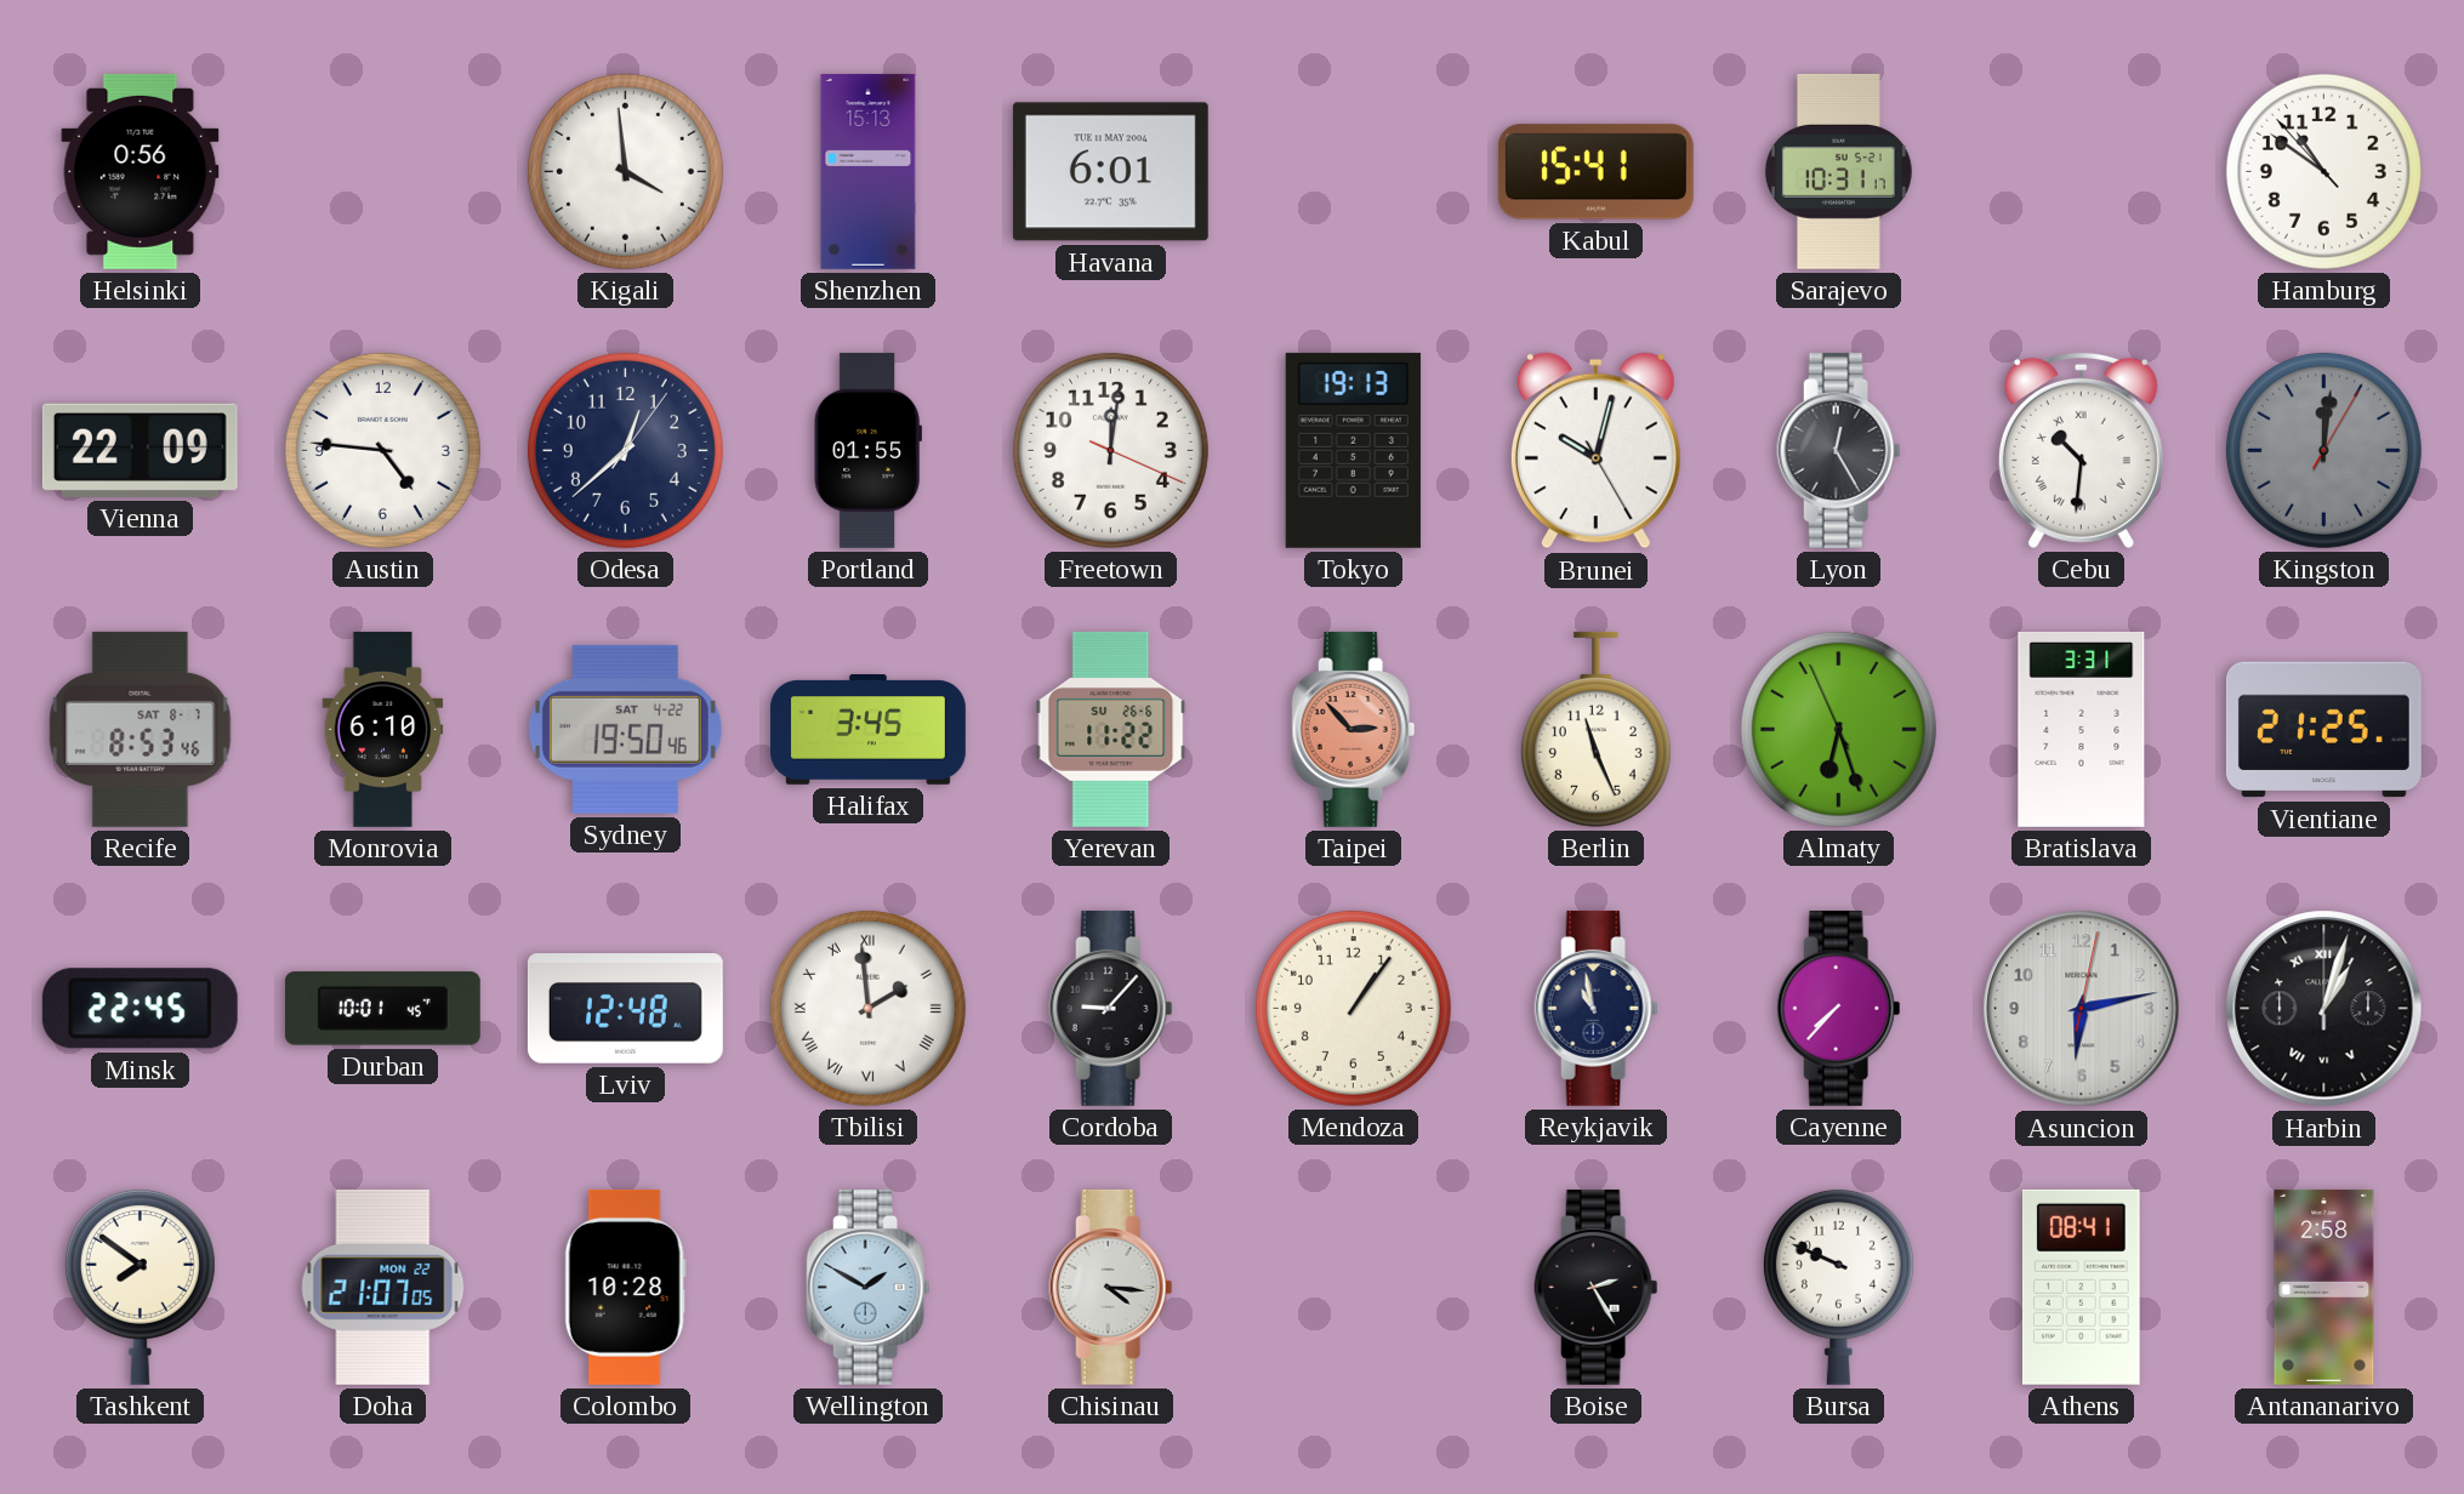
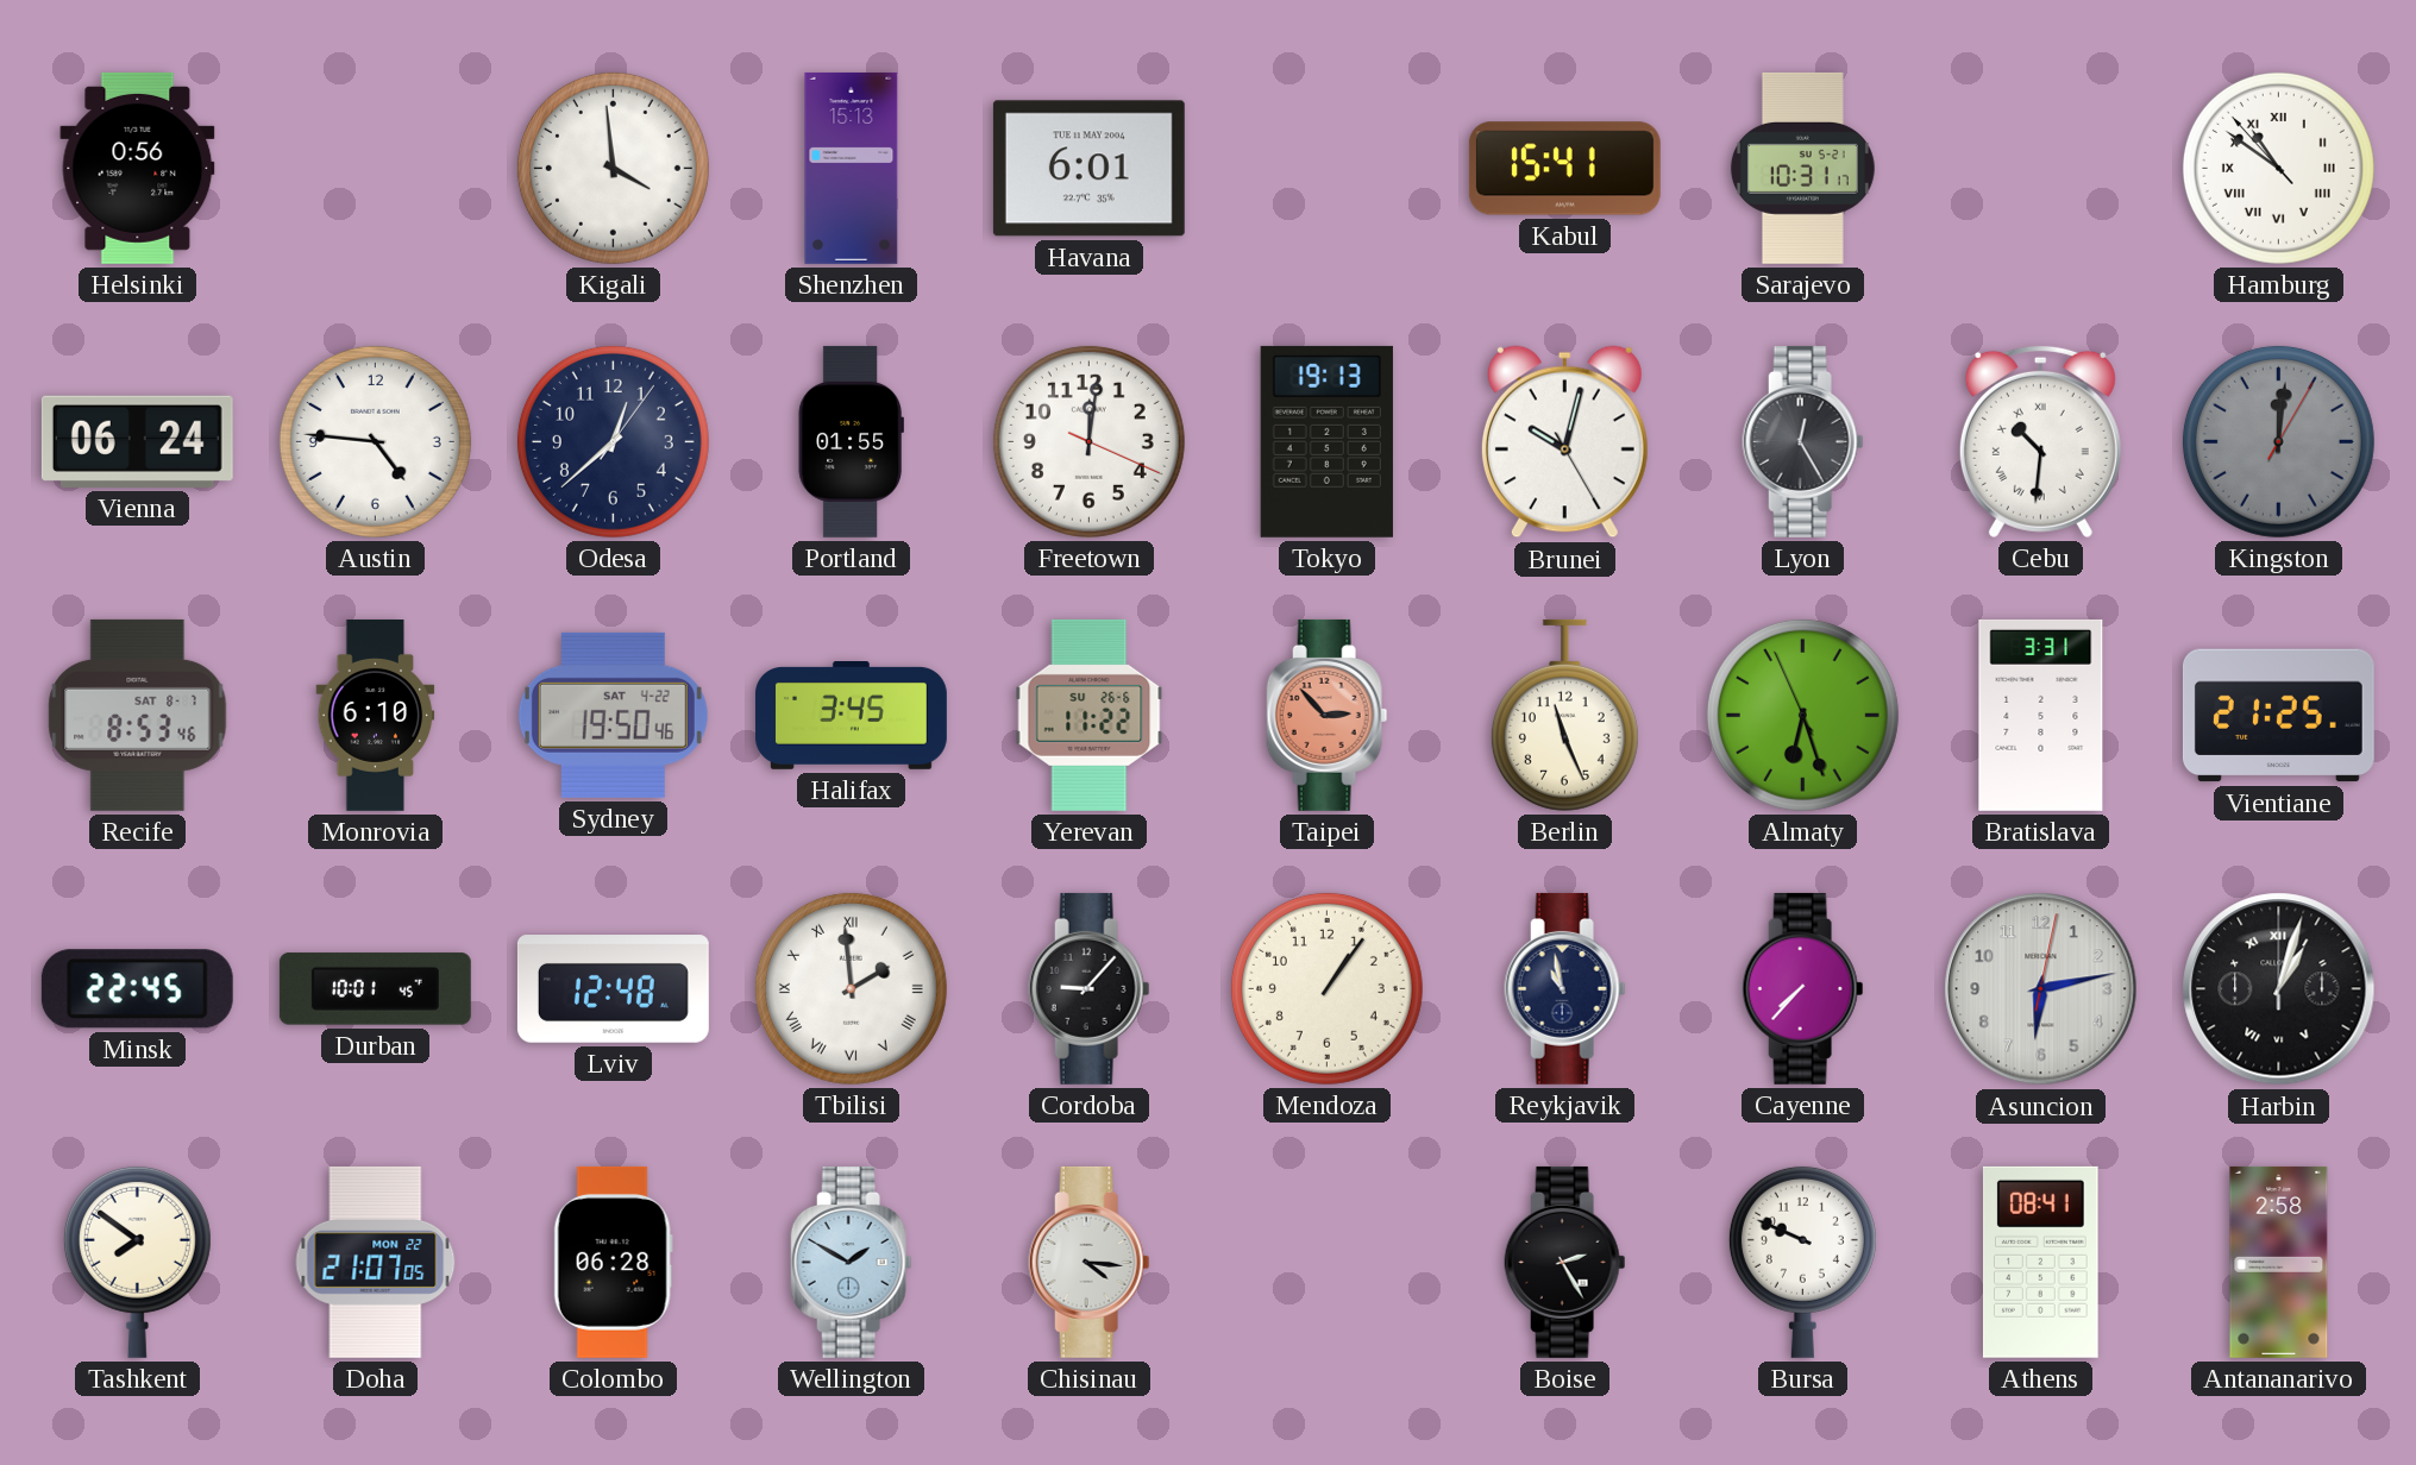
Hamburg numerals: Arabic -> Roman
Vienna: 22:09 -> 06:24
Colombo: 10:28 -> 06:28
